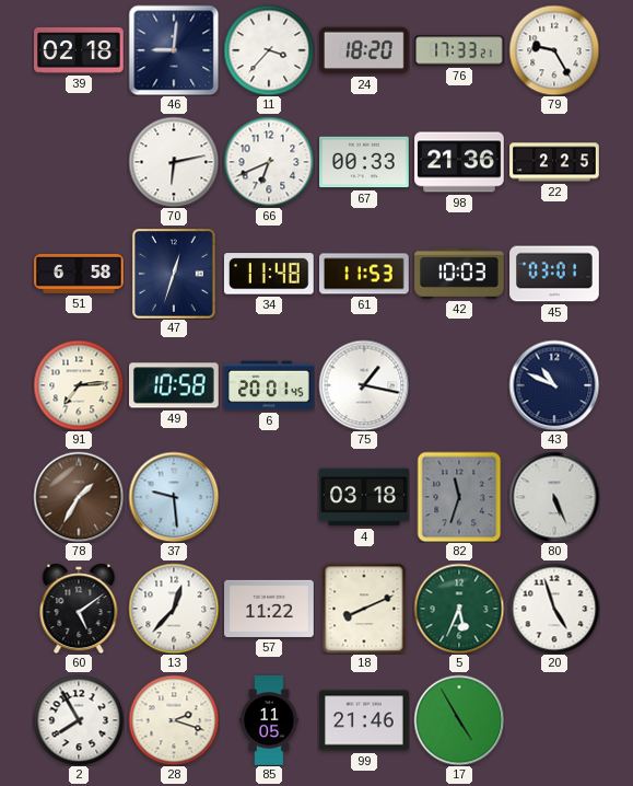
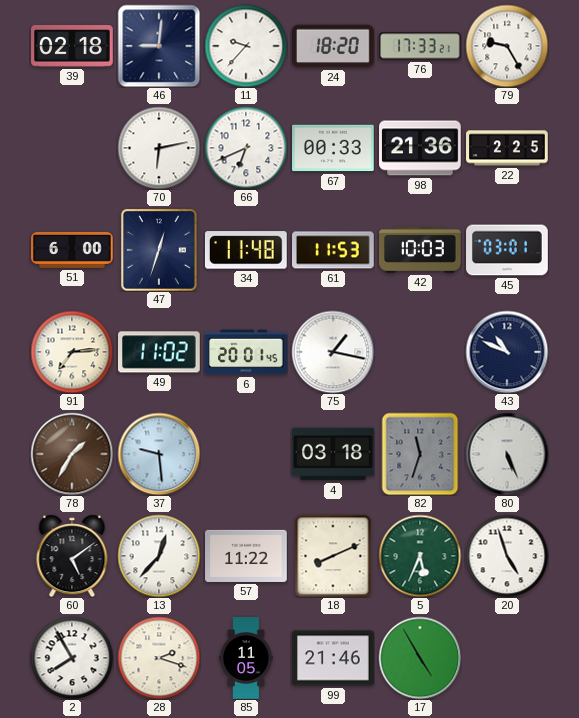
11: 3:37 -> 9:37
51: 6:58 -> 6:00
49: 10:58 -> 11:02
